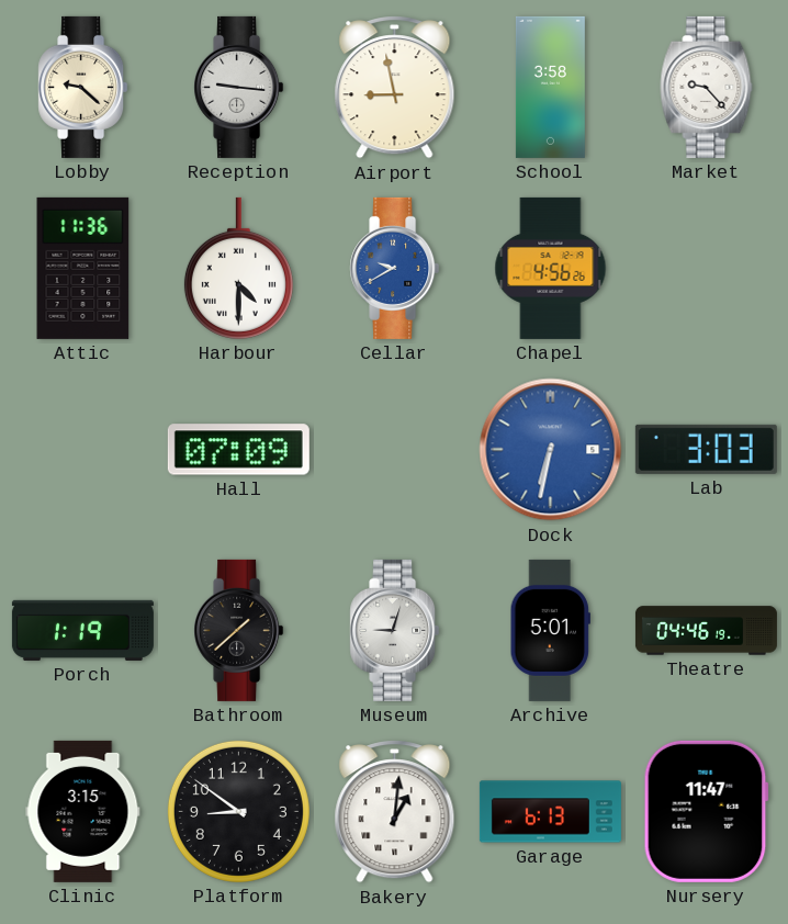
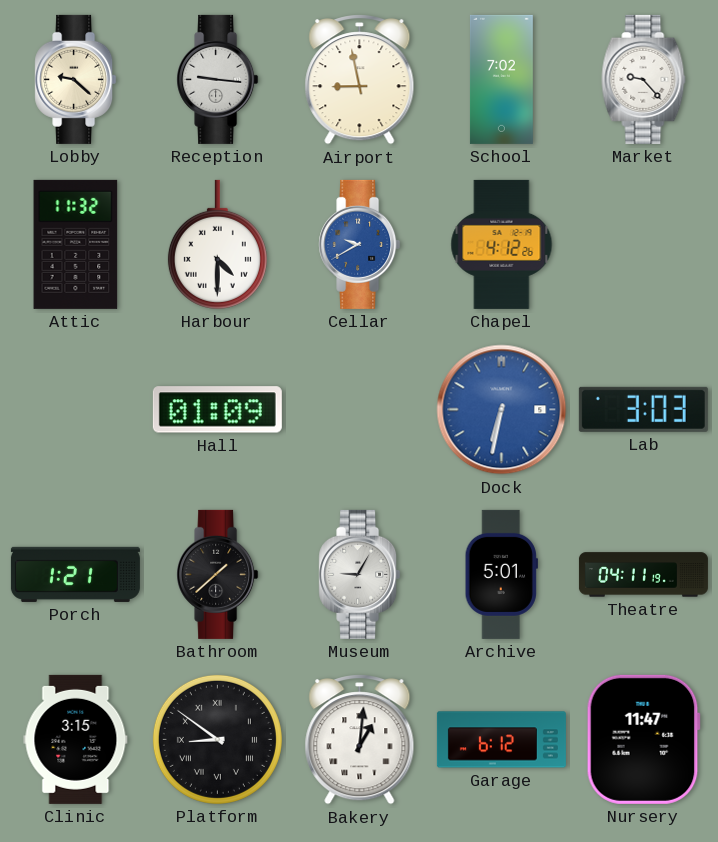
School: 3:58 -> 7:02
Attic: 11:36 -> 11:32
Chapel: 4:56 -> 4:12
Hall: 07:09 -> 01:09
Porch: 1:19 -> 1:21
Museum: 9:03 -> 9:05
Theatre: 04:46 -> 04:11
Platform numerals: Arabic -> Roman
Garage: 6:13 -> 6:12
